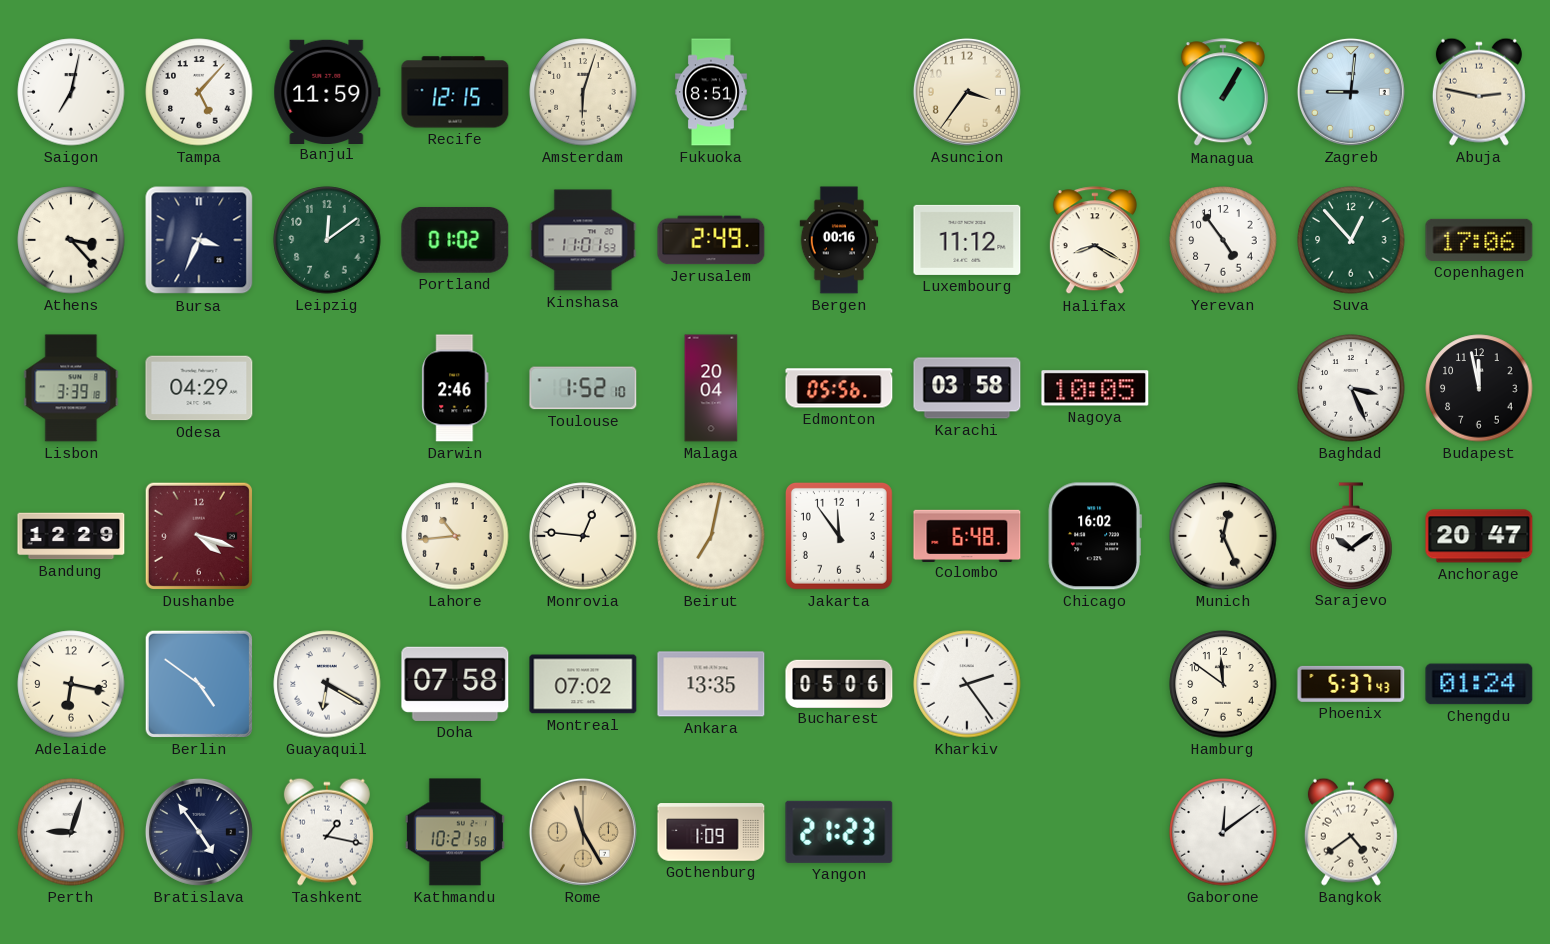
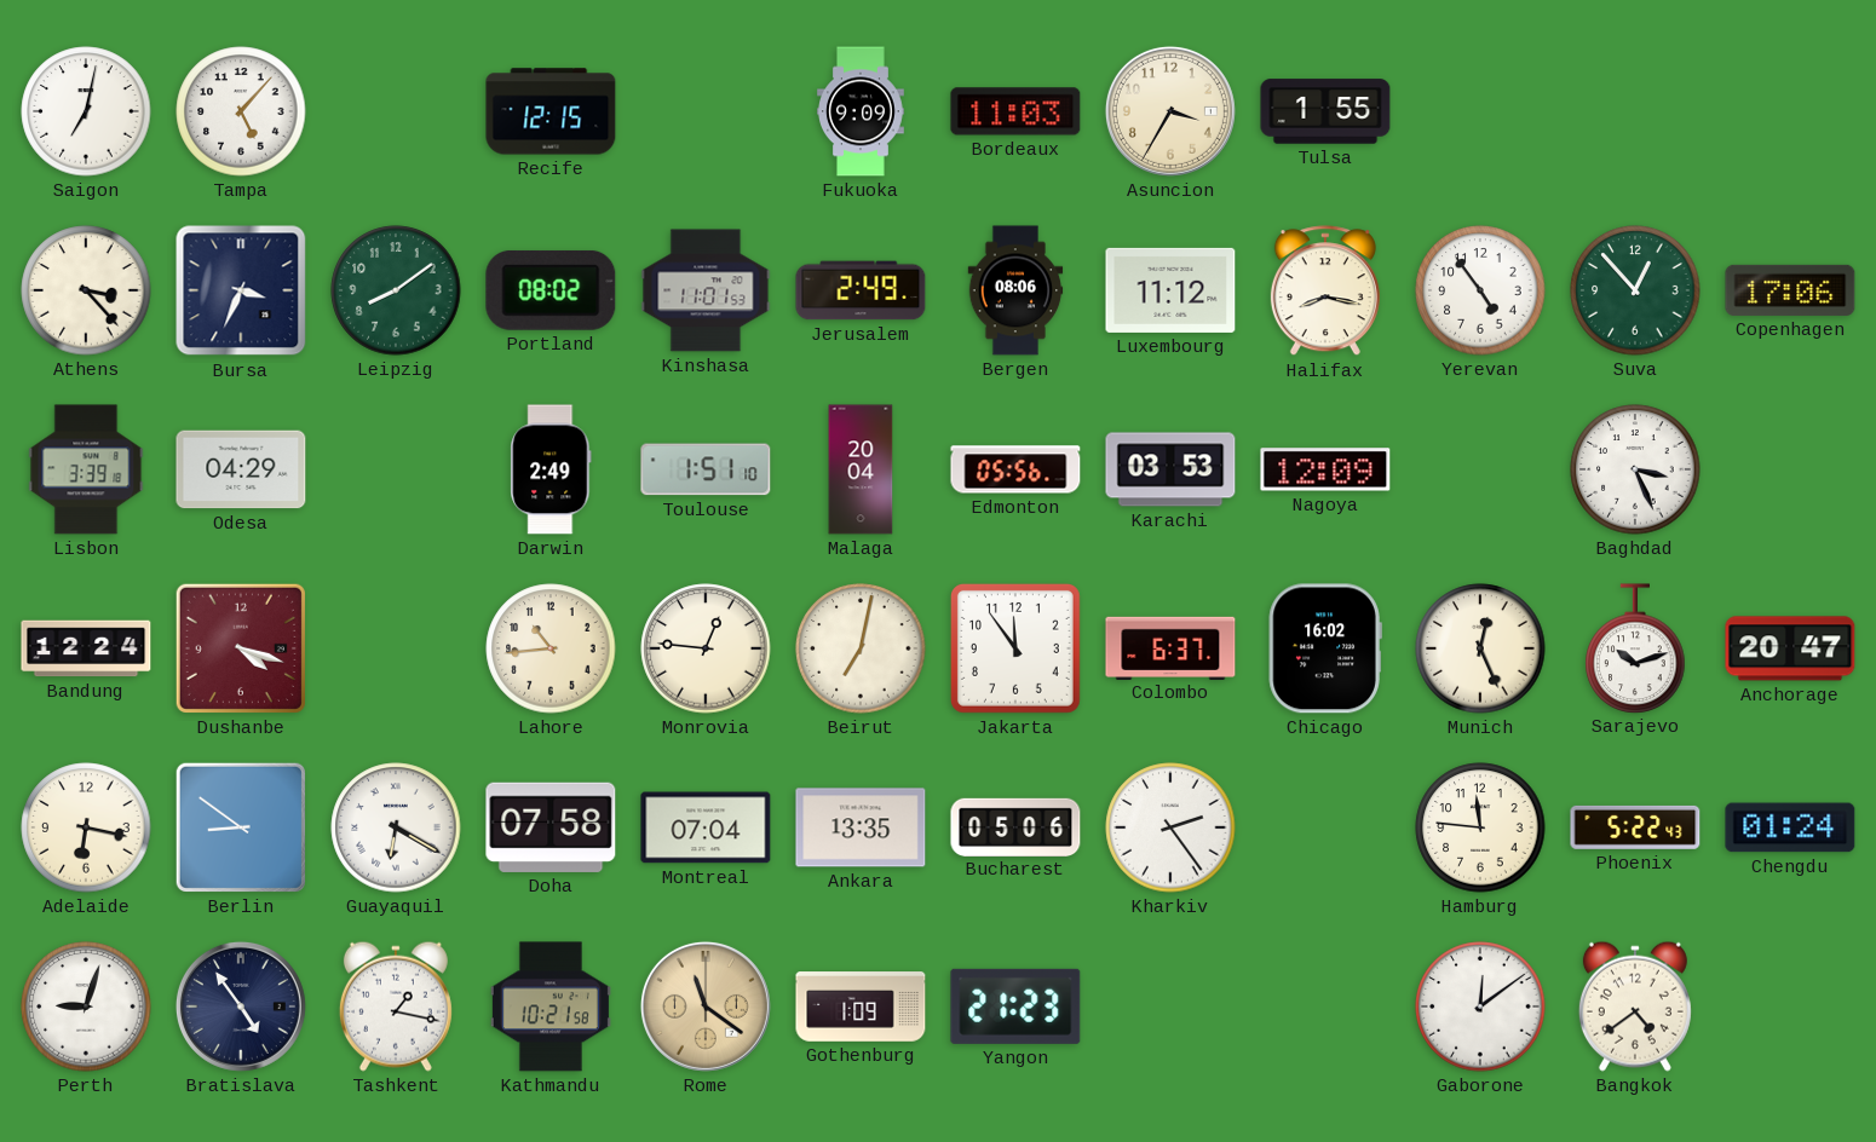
Banjul: 11:59 -> none
Amsterdam: 6:03 -> none
Fukuoka: 8:51 -> 9:09
Bordeaux: none -> 11:03
Asuncion: 3:36 -> 3:35
Tulsa: none -> 1:55
Managua: 1:05 -> none
Zagreb: 9:01 -> none
Abuja: 2:47 -> none
Leipzig: 12:09 -> 8:09
Portland: 01:02 -> 08:02
Bergen: 00:16 -> 08:06
Halifax: 8:20 -> 8:17
Darwin: 2:46 -> 2:49
Toulouse: 1:52 -> 1:51
Karachi: 03:58 -> 03:53
Nagoya: 10:05 -> 12:09
Budapest: 11:58 -> none
Bandung: 12:29 -> 12:24
Colombo: 6:48 -> 6:37
Sarajevo: 10:09 -> 10:12
Berlin: 4:51 -> 8:51
Montreal: 07:02 -> 07:04
Hamburg: 11:51 -> 11:46
Phoenix: 5:37 -> 5:22
Rome: 11:25 -> 11:21
